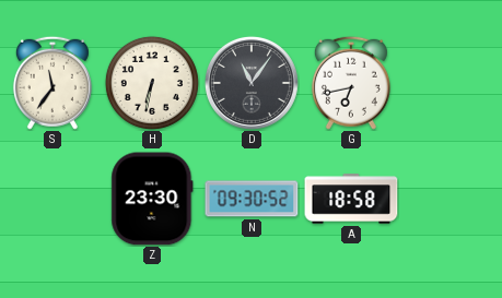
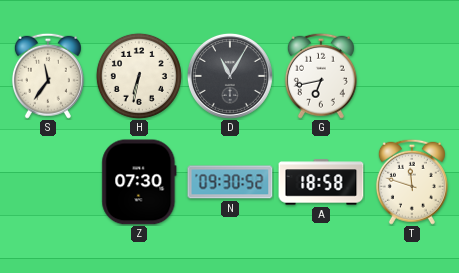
D: 11:06 -> 11:05
Z: 23:30 -> 07:30
T: none -> 11:48
